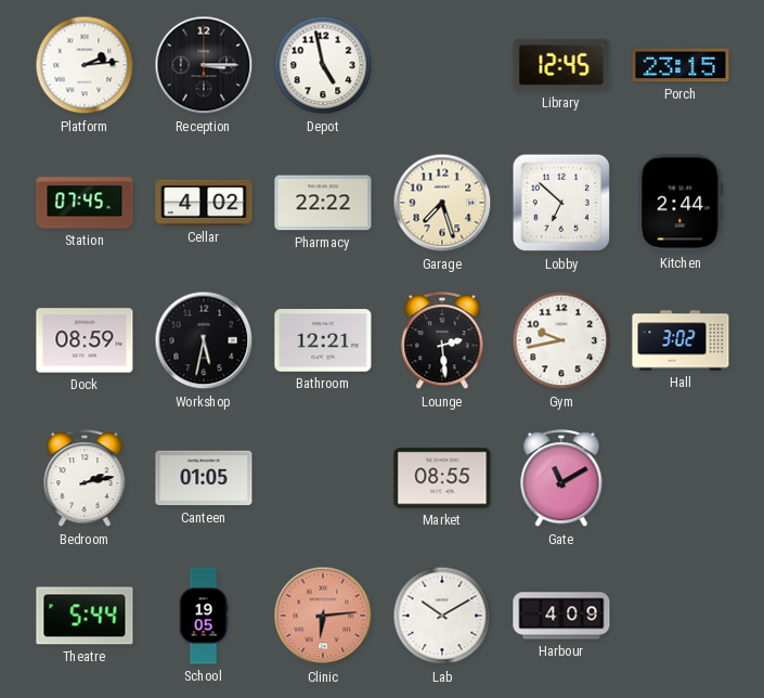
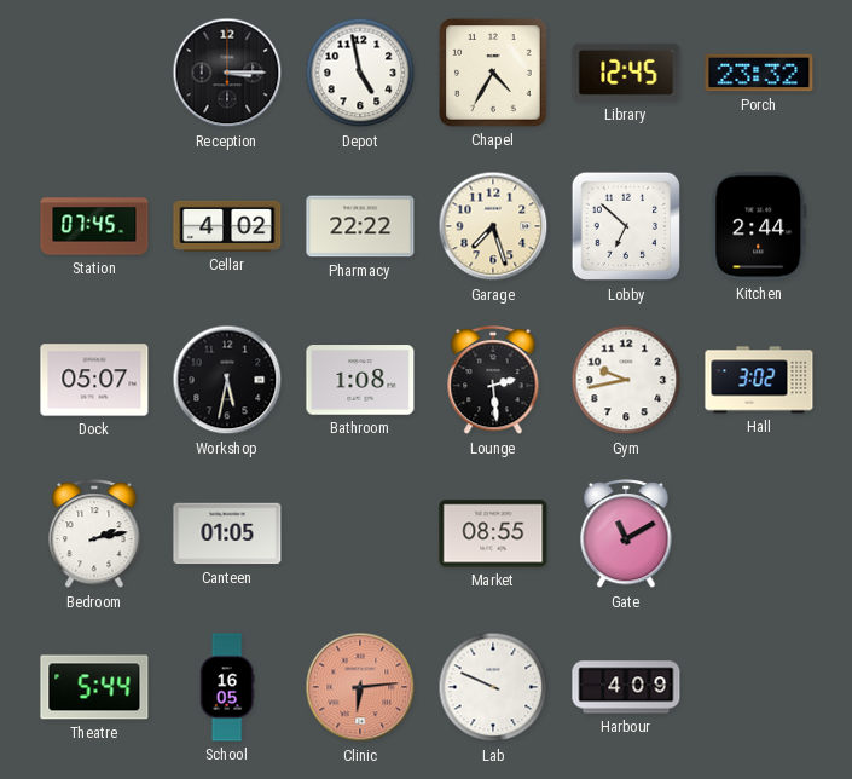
Platform: 2:14 -> none
Chapel: none -> 4:35
Porch: 23:15 -> 23:32
Dock: 08:59 -> 05:07
Bathroom: 12:21 -> 1:08
School: 19:05 -> 16:05
Lab: 10:10 -> 9:49
